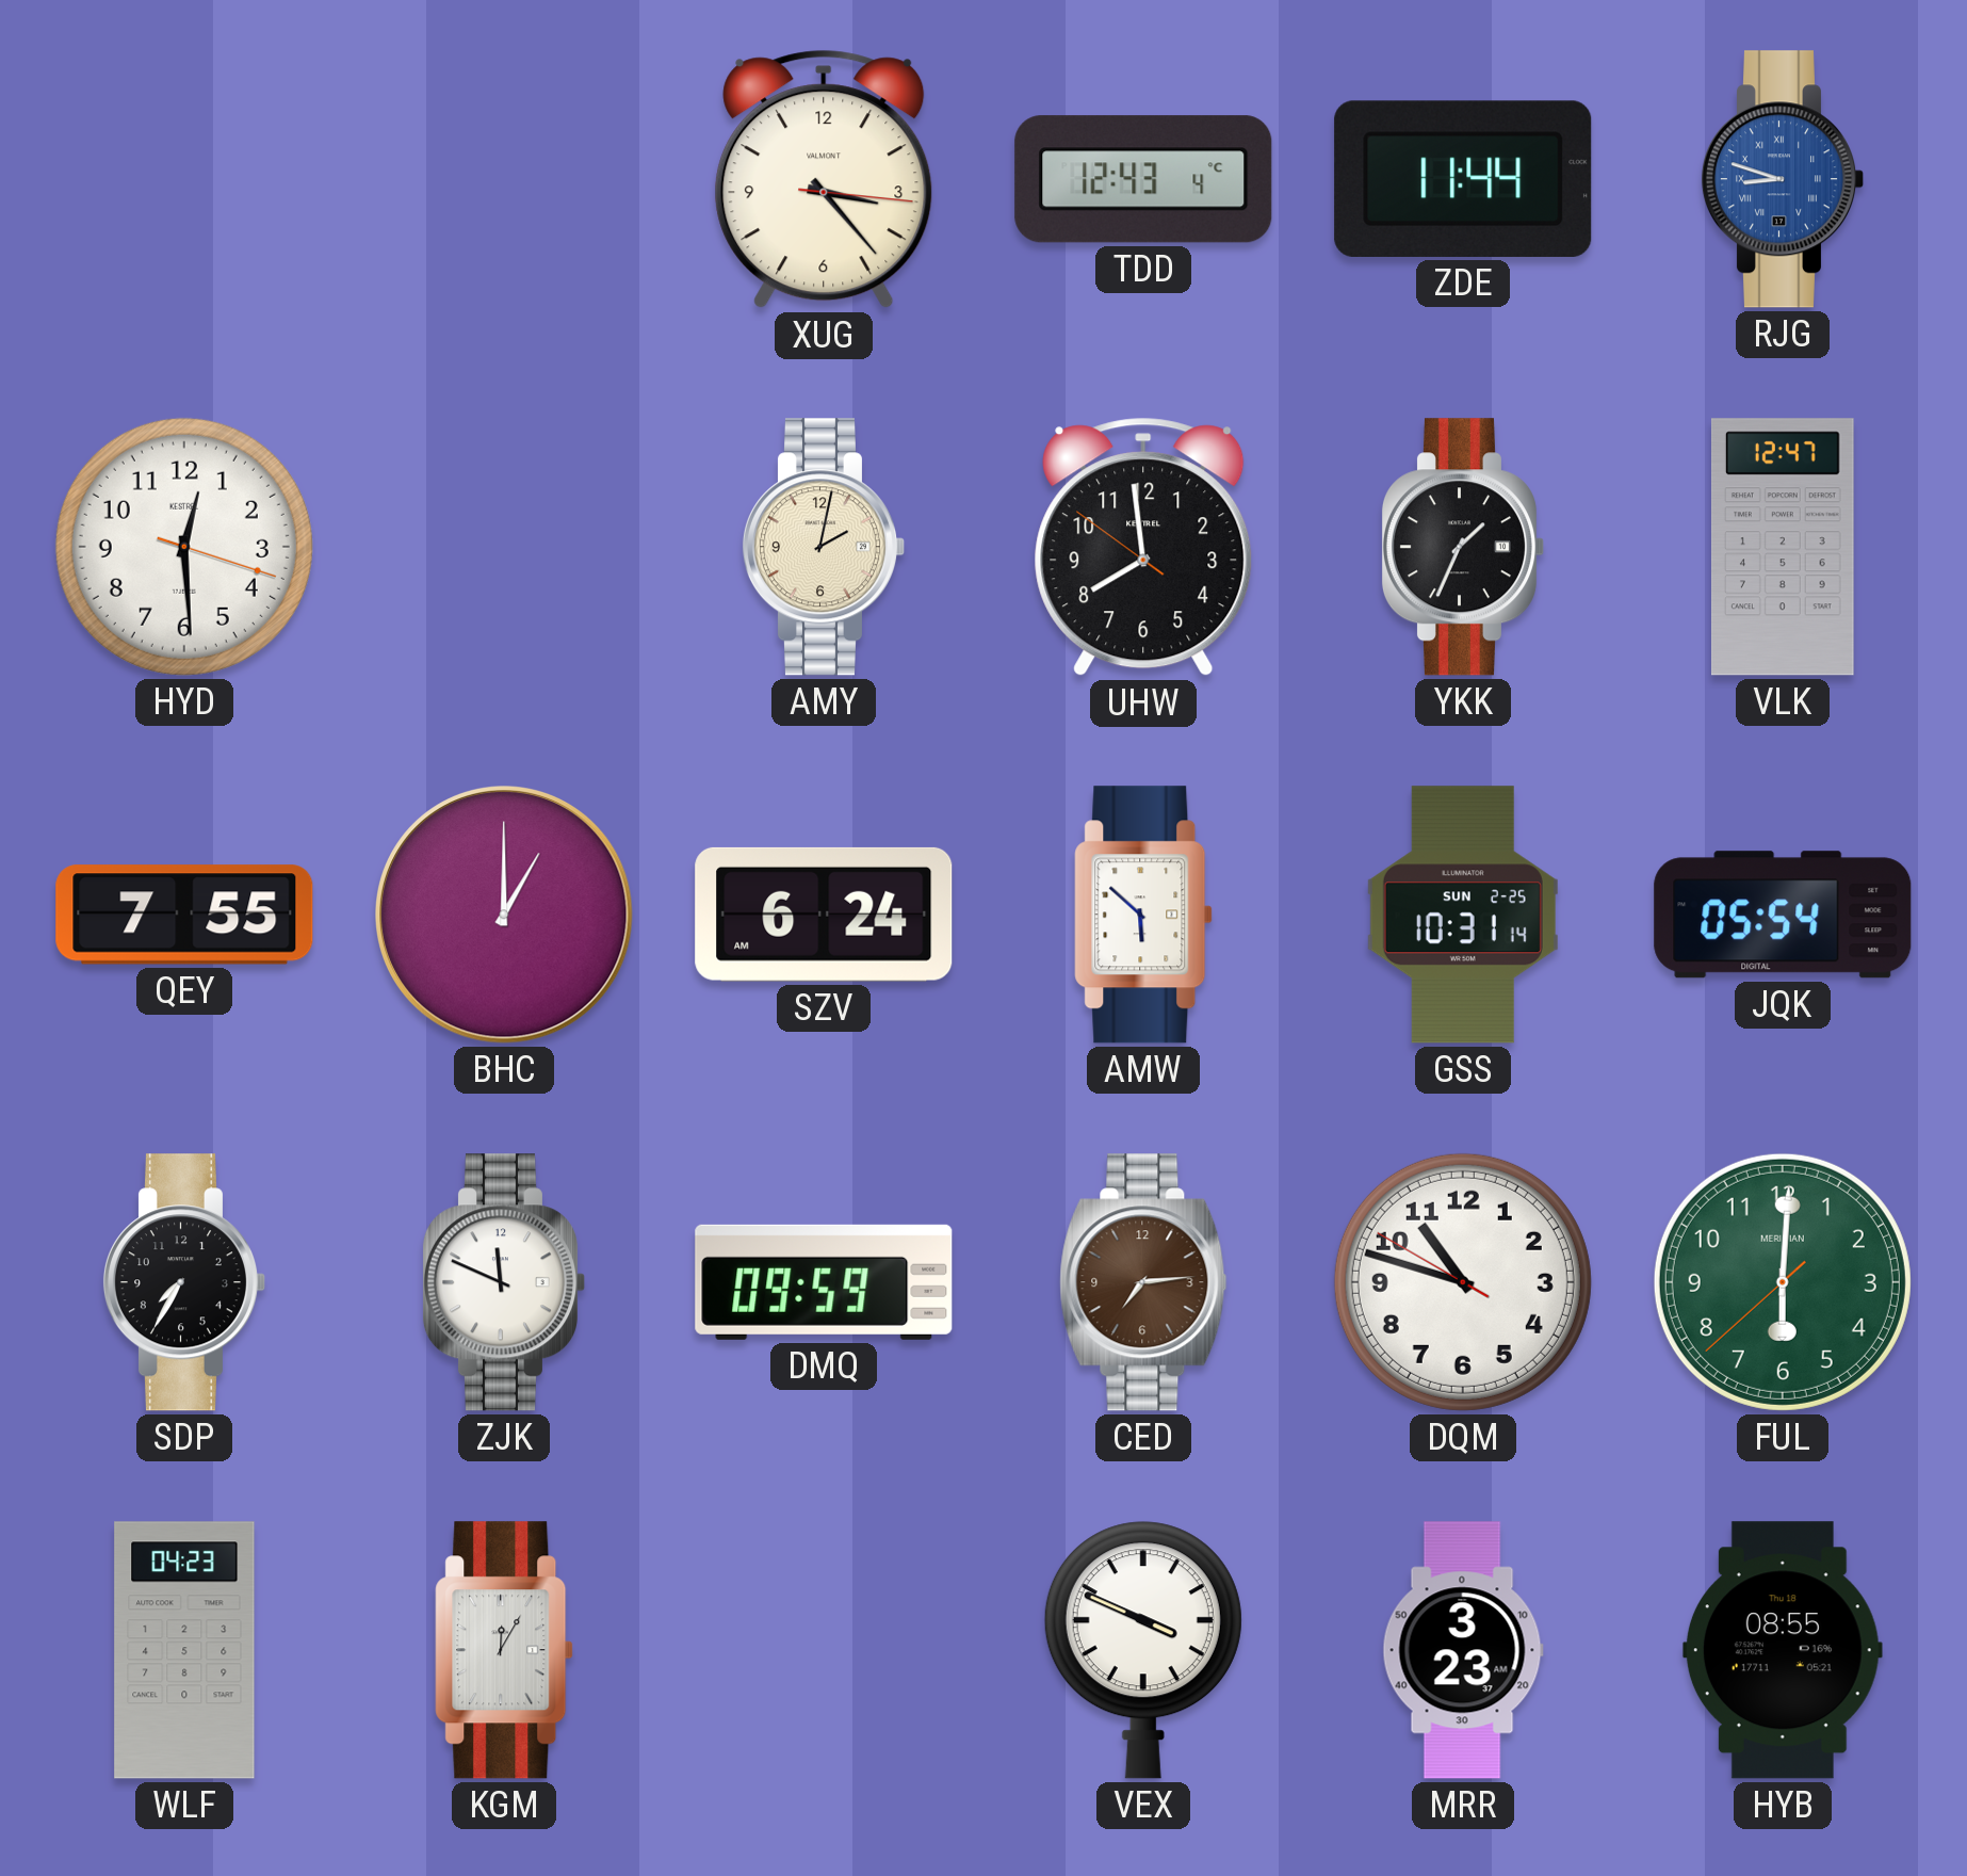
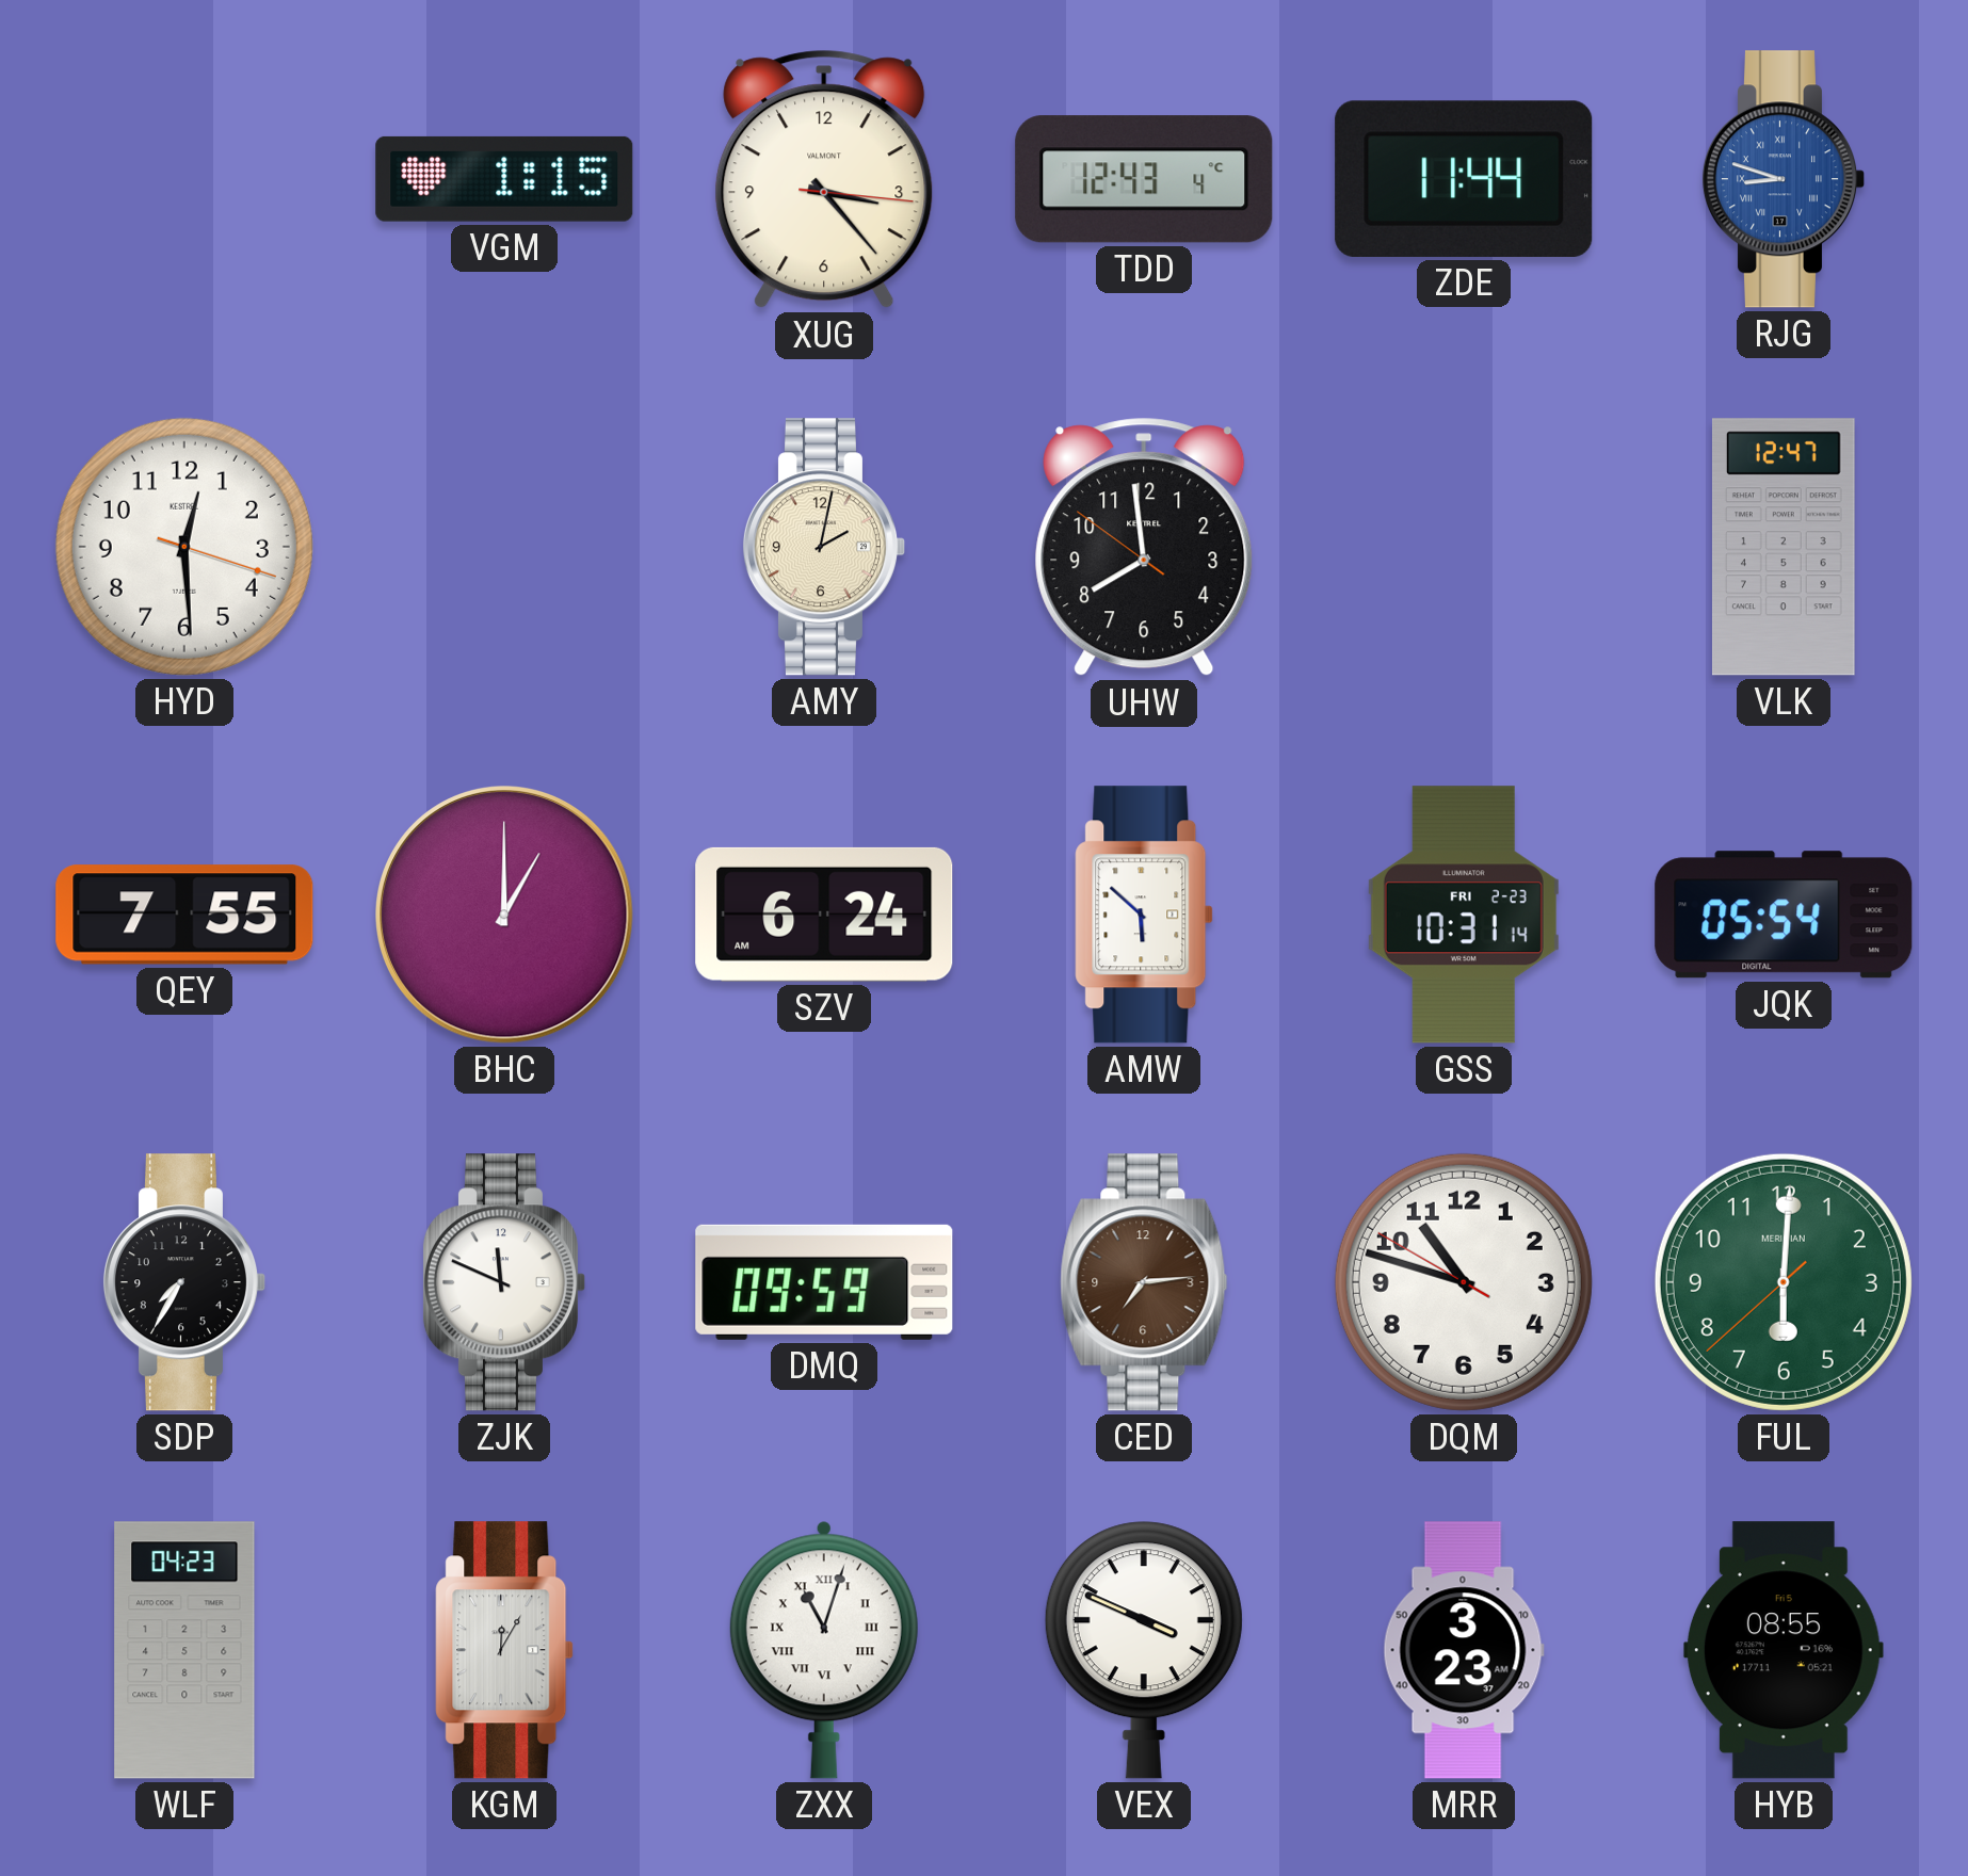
VGM: none -> 1:15
YKK: 1:34 -> none
GSS date: SUN 2-25 -> FRI 2-23
ZXX: none -> 11:03
HYB date: Thu 18 -> Fri 5
